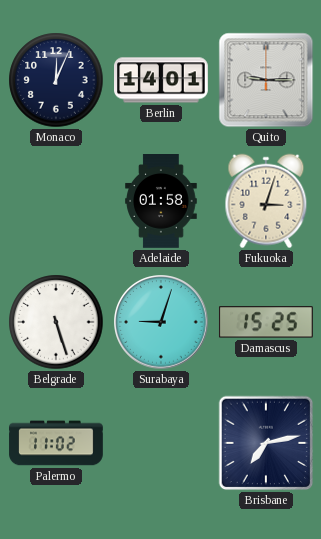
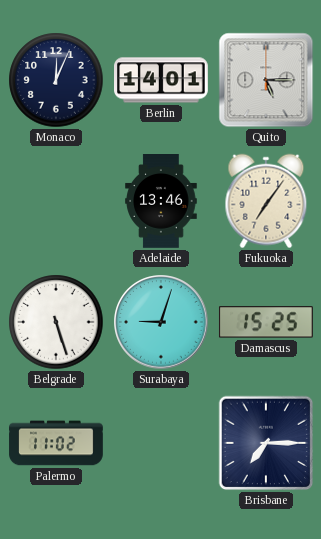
Quito: 9:15 -> 5:15
Adelaide: 01:58 -> 13:46
Fukuoka: 3:03 -> 7:06
Brisbane: 7:13 -> 7:15
